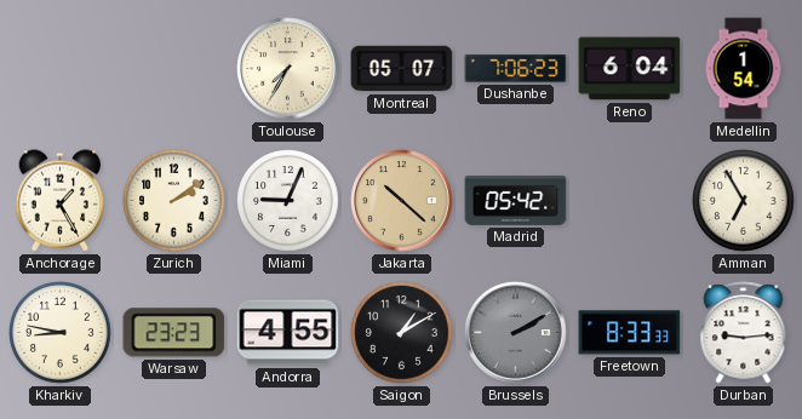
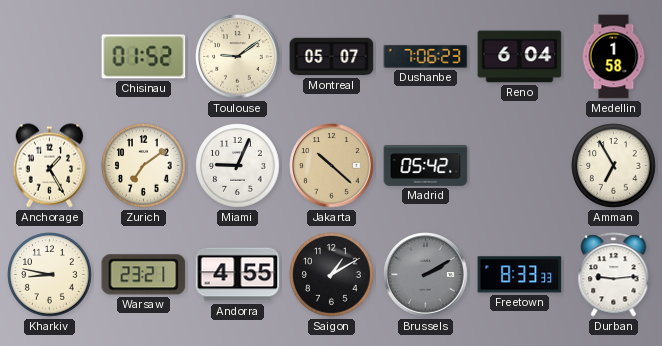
Chisinau: none -> 01:52
Toulouse: 7:35 -> 9:09
Medellin: 1:54 -> 1:58
Zurich: 2:09 -> 7:09
Warsaw: 23:23 -> 23:21
